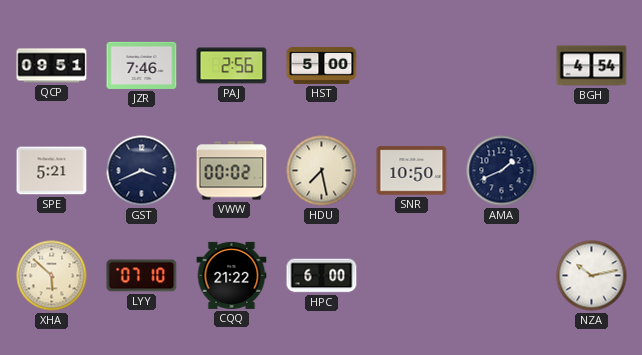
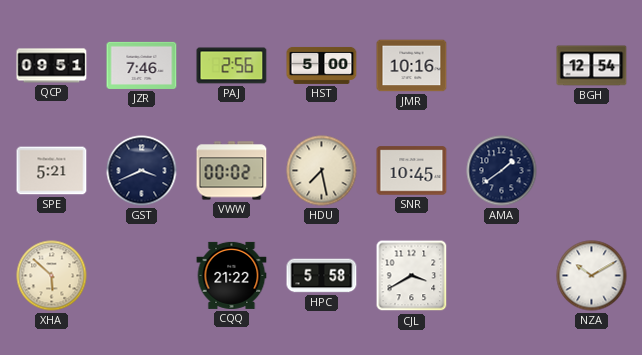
JMR: none -> 10:16
BGH: 4:54 -> 12:54
SNR: 10:50 -> 10:45
AMA: 1:41 -> 1:39
LYY: 07:10 -> none
HPC: 6:00 -> 5:58
CJL: none -> 3:40
NZA: 10:13 -> 10:10
